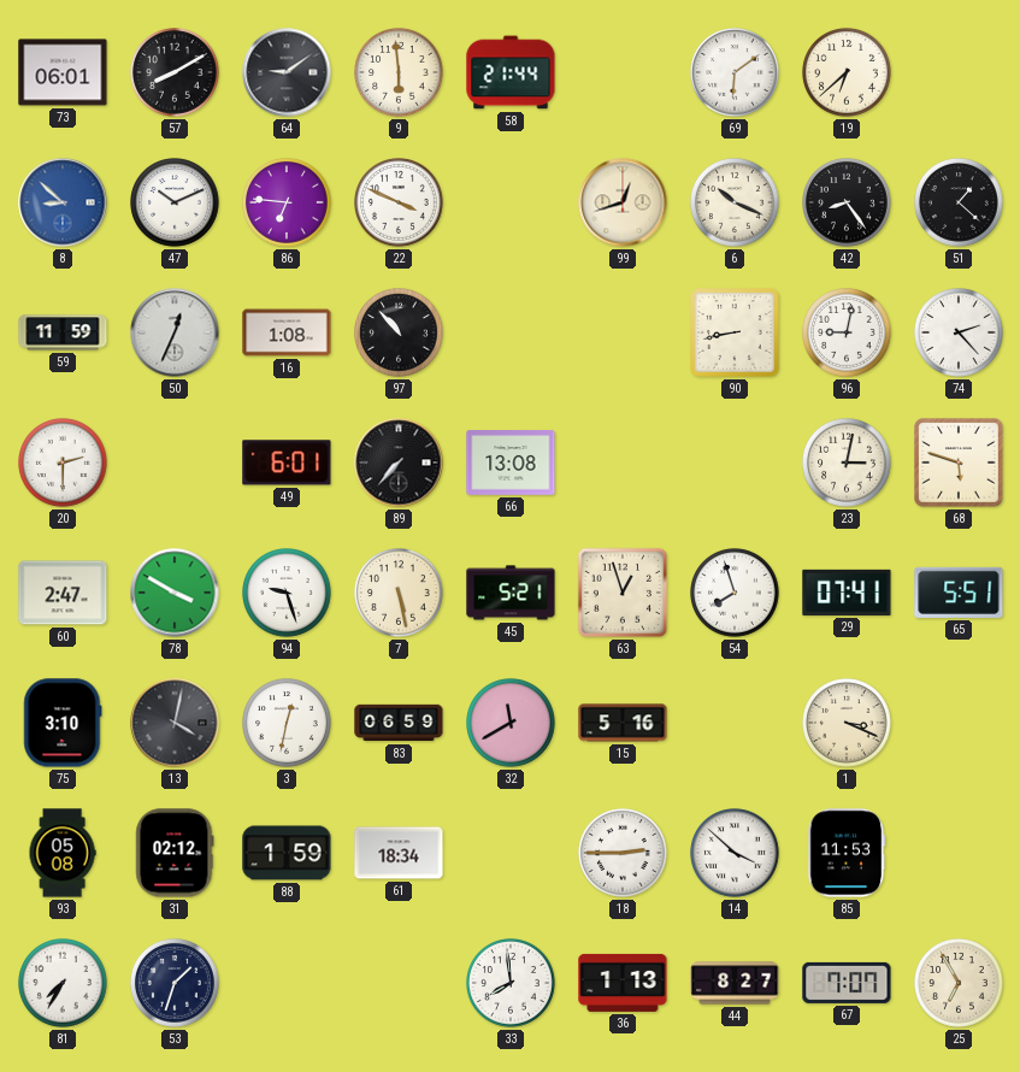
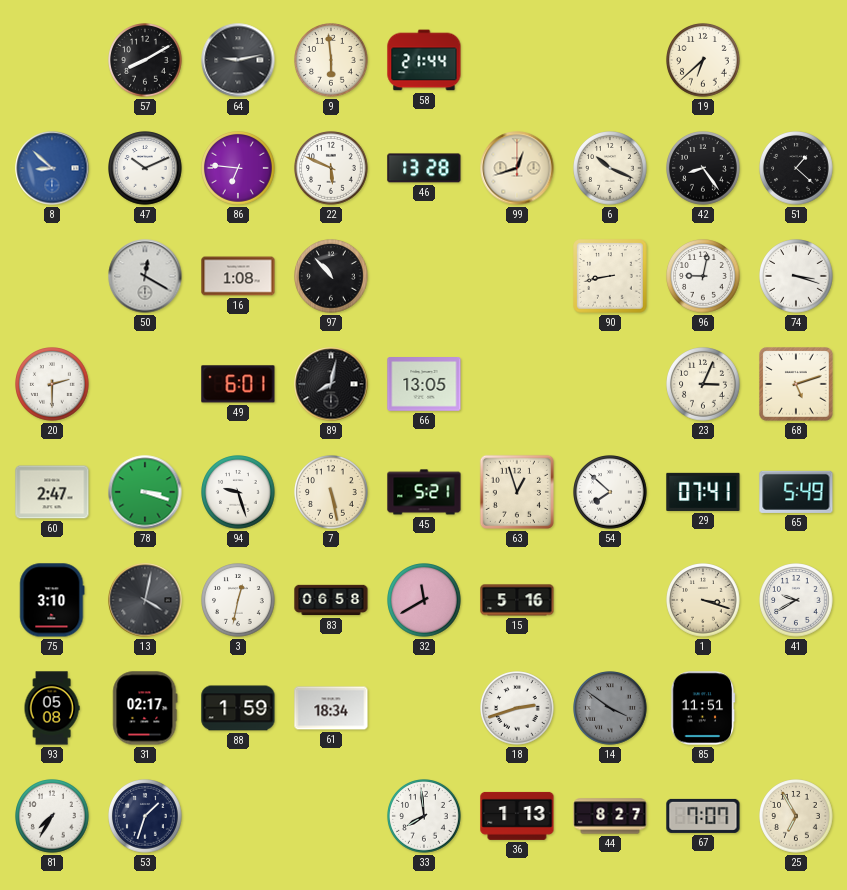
73: 06:01 -> none
64: 9:09 -> 9:13
69: 6:09 -> none
22: 3:49 -> 5:49
46: none -> 13:28
59: 11:59 -> none
50: 12:34 -> 12:20
74: 2:23 -> 3:18
89: 7:37 -> 8:02
66: 13:08 -> 13:05
23: 3:02 -> 3:04
68: 5:48 -> 5:12
78: 3:50 -> 3:18
54: 7:57 -> 7:52
65: 5:51 -> 5:49
83: 06:59 -> 06:58
1: 3:19 -> 3:18
41: none -> 9:40
31: 02:12 -> 02:17
18: 2:45 -> 2:42
14: 3:52 -> 3:51
14 dial: white -> grey
85: 11:53 -> 11:51
